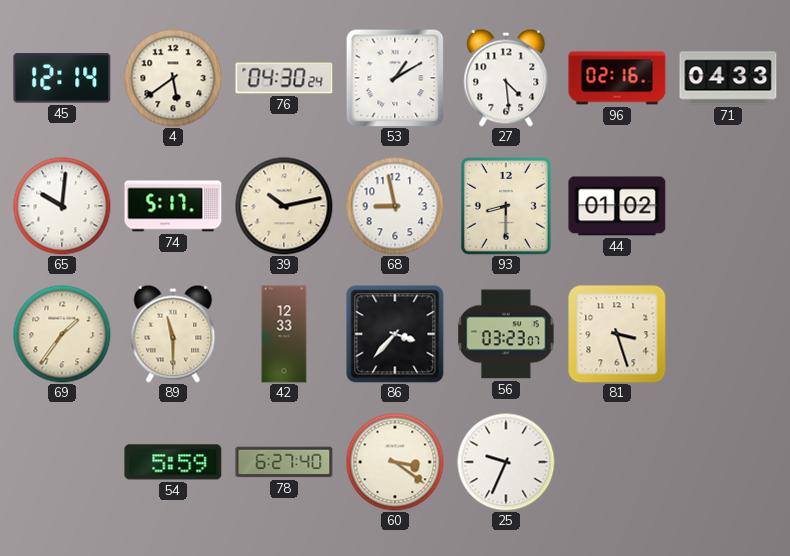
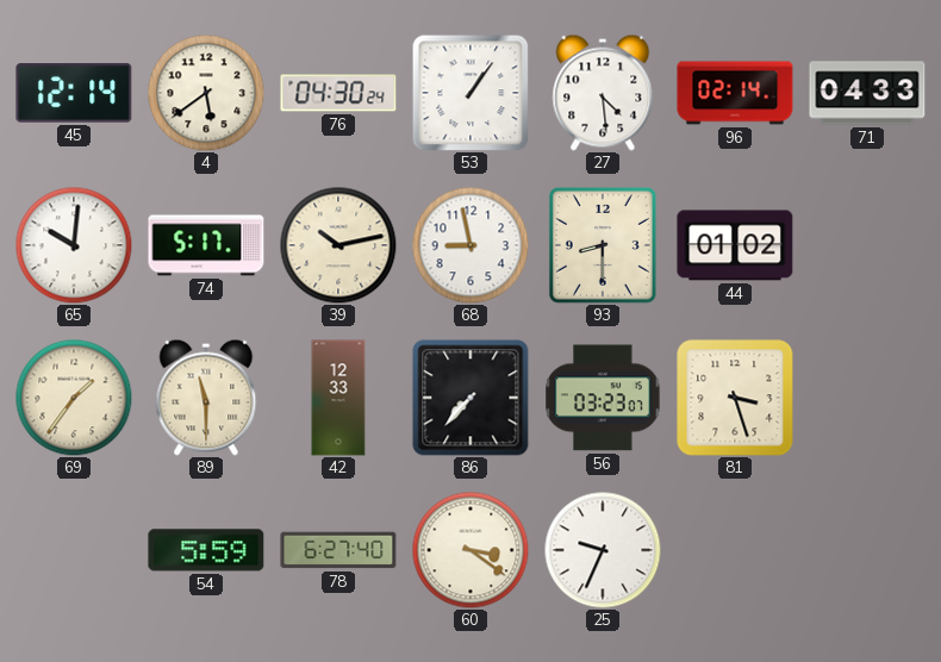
53: 1:10 -> 1:06
96: 02:16 -> 02:14
86: 3:37 -> 7:37
